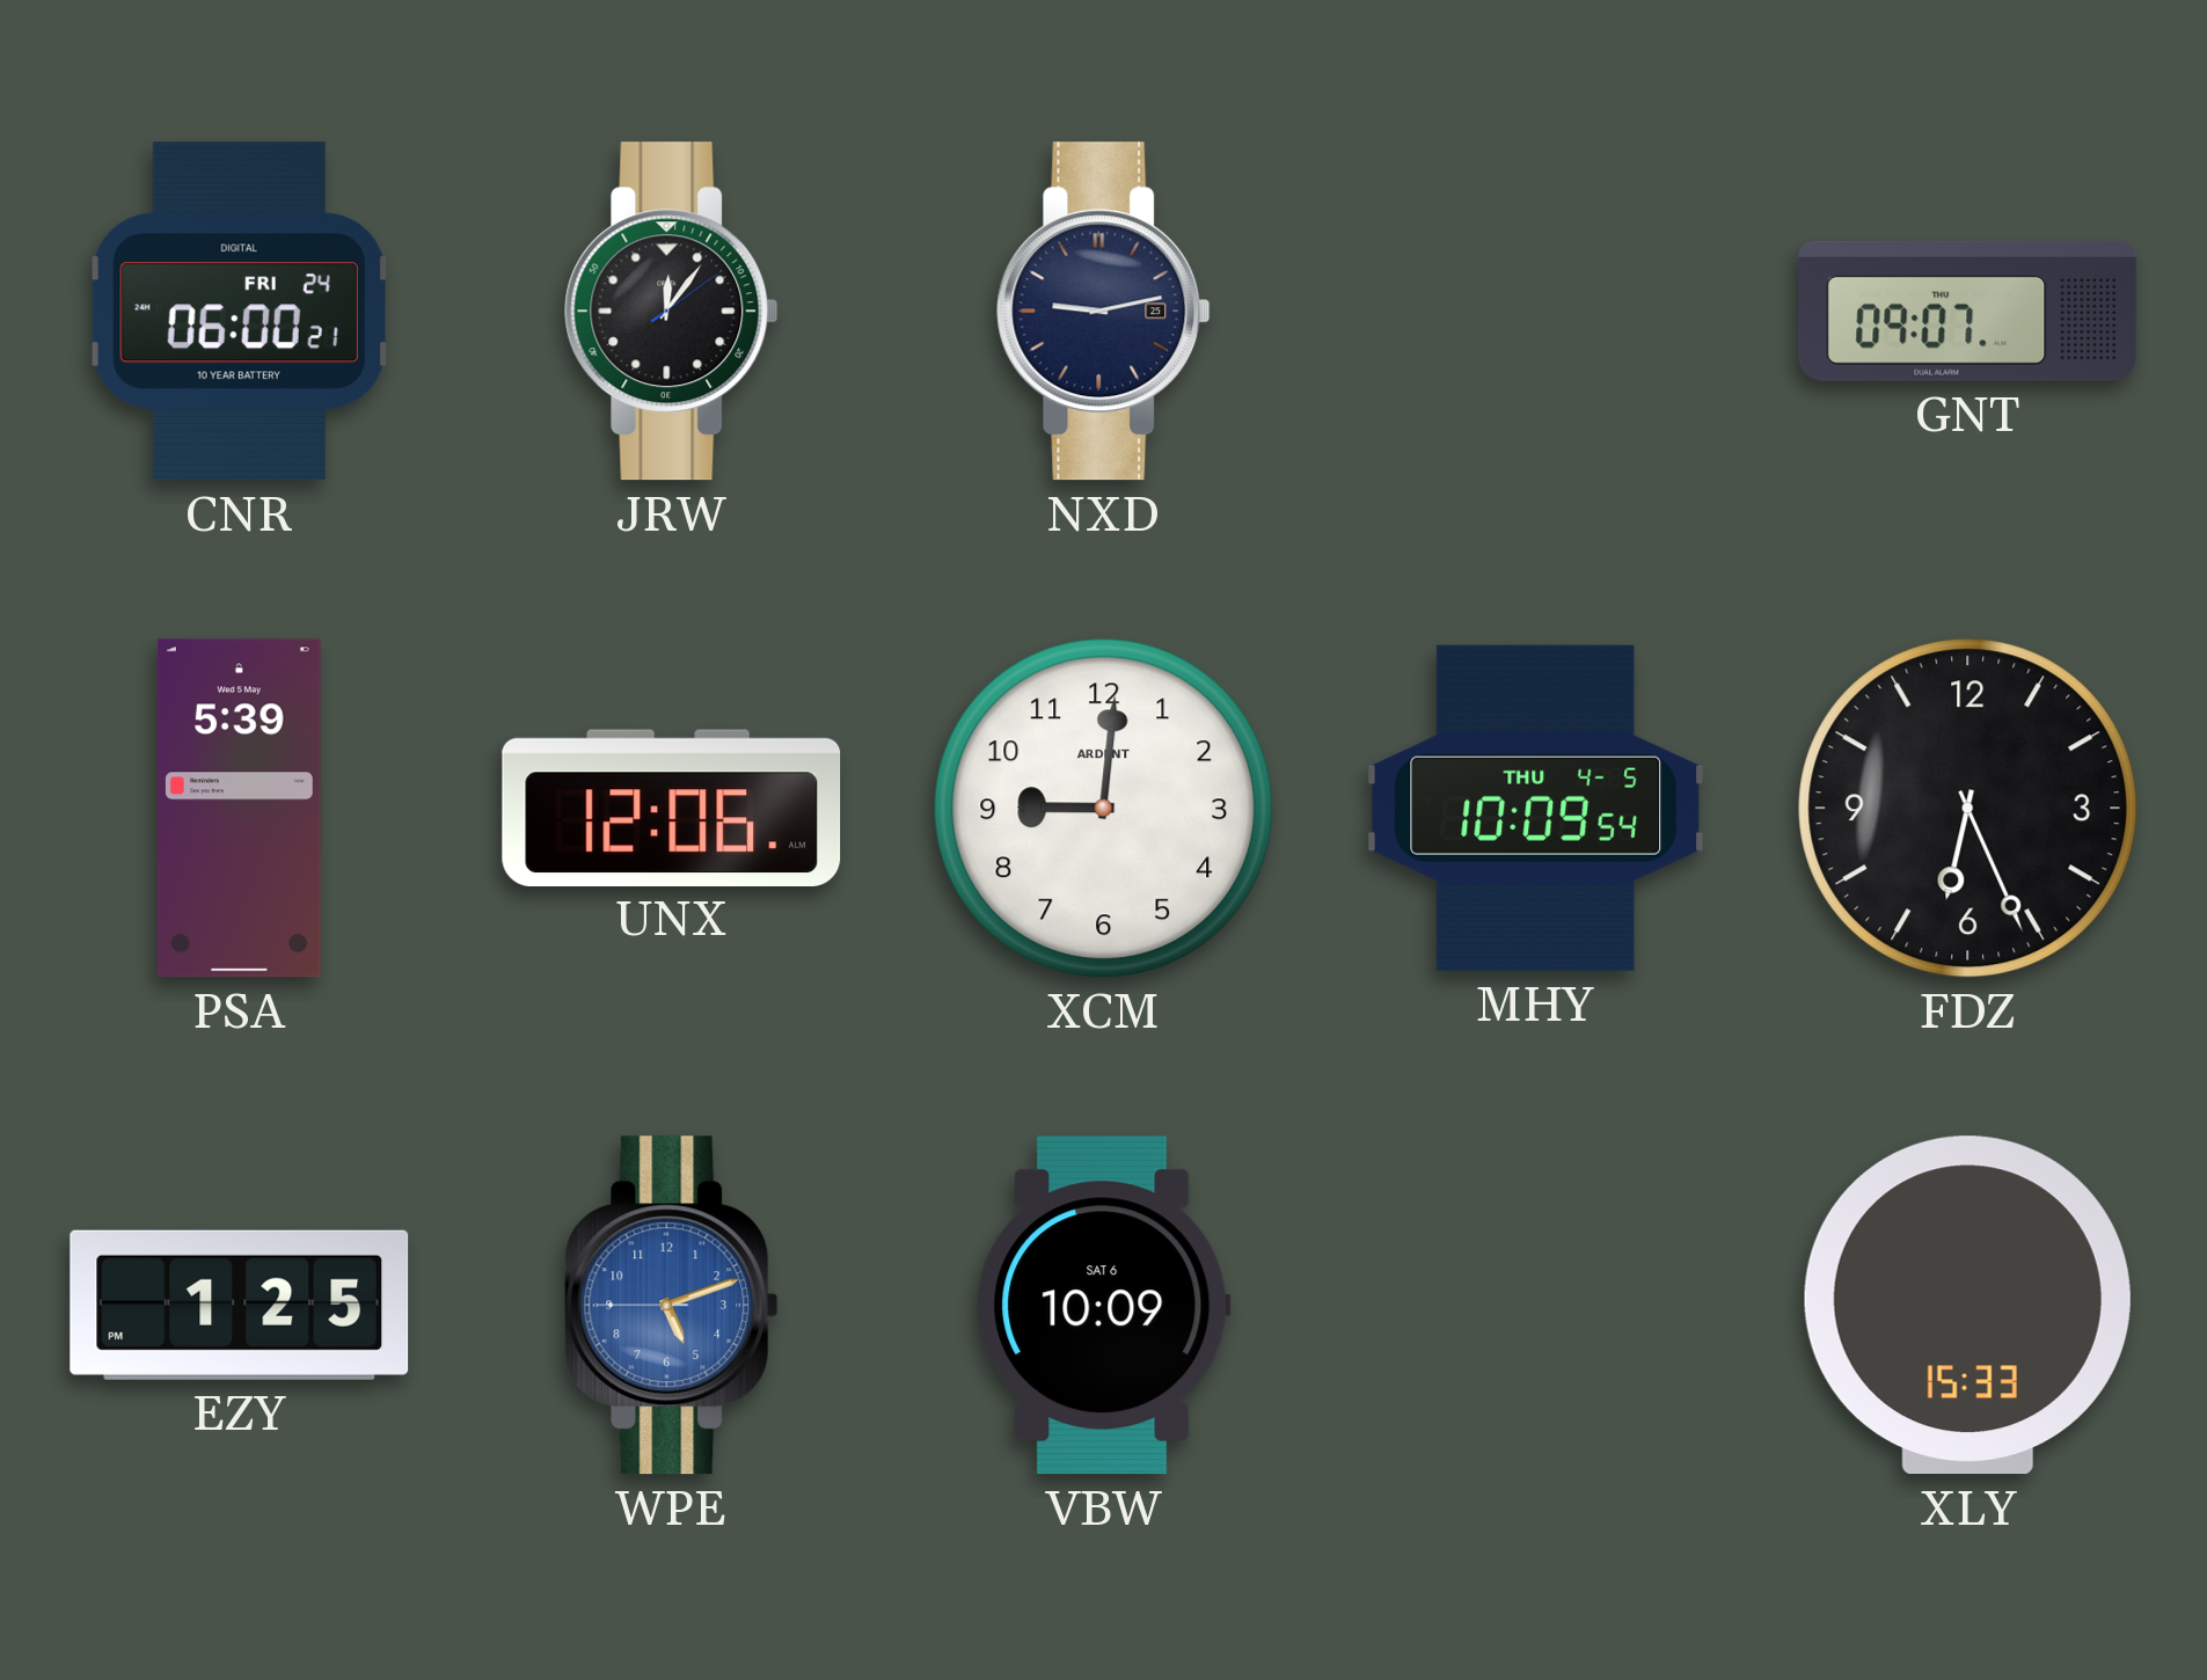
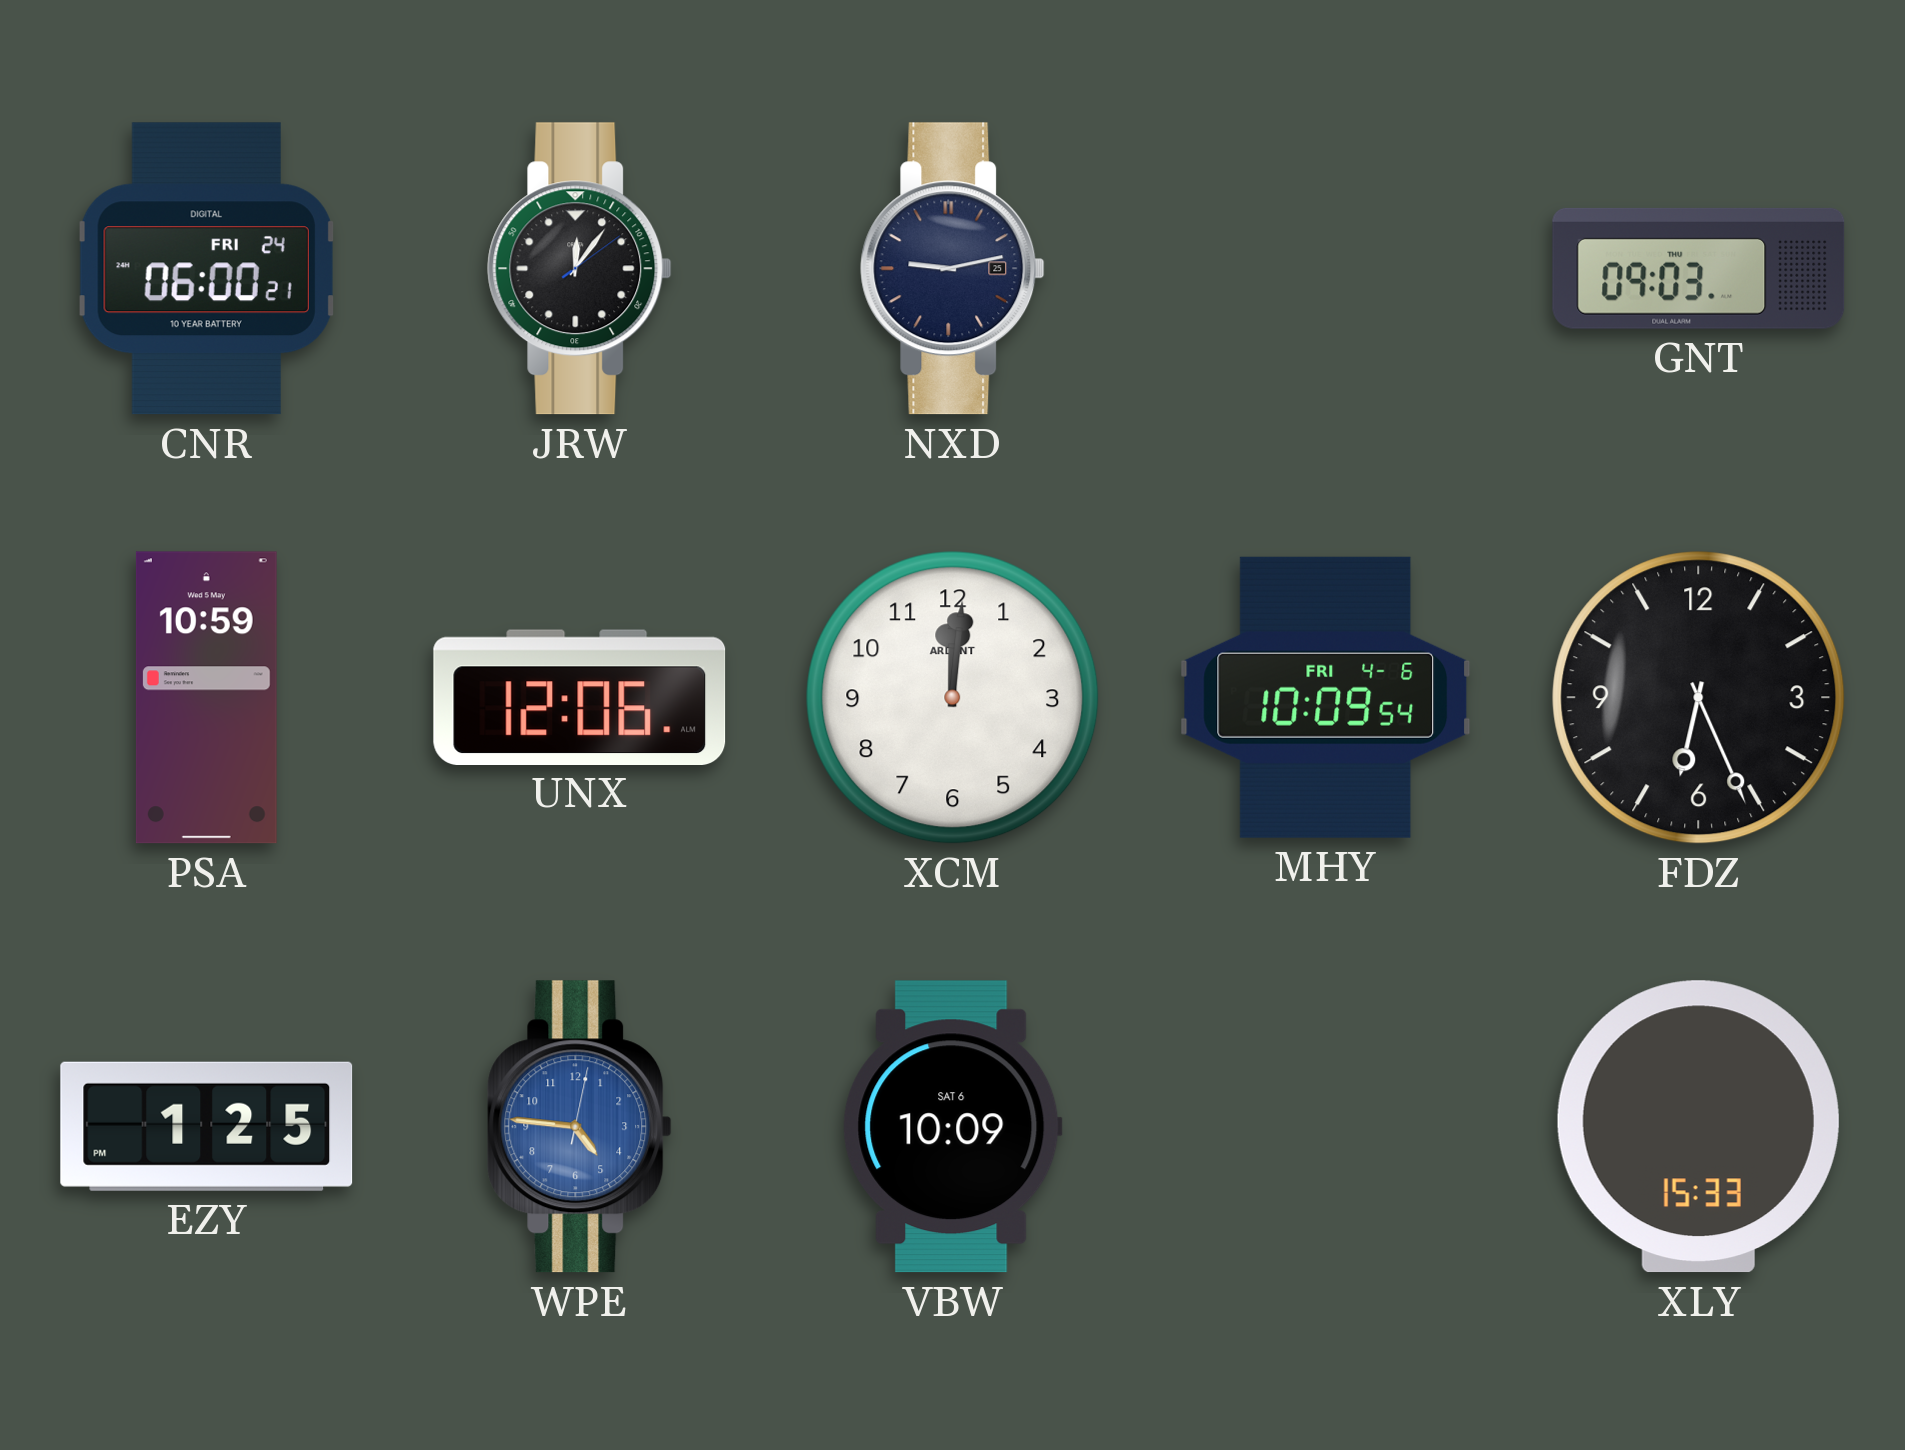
GNT: 09:07 -> 09:03
PSA: 5:39 -> 10:59
XCM: 9:01 -> 12:01
MHY date: THU 4-5 -> FRI 4-6
WPE: 5:11 -> 4:46
